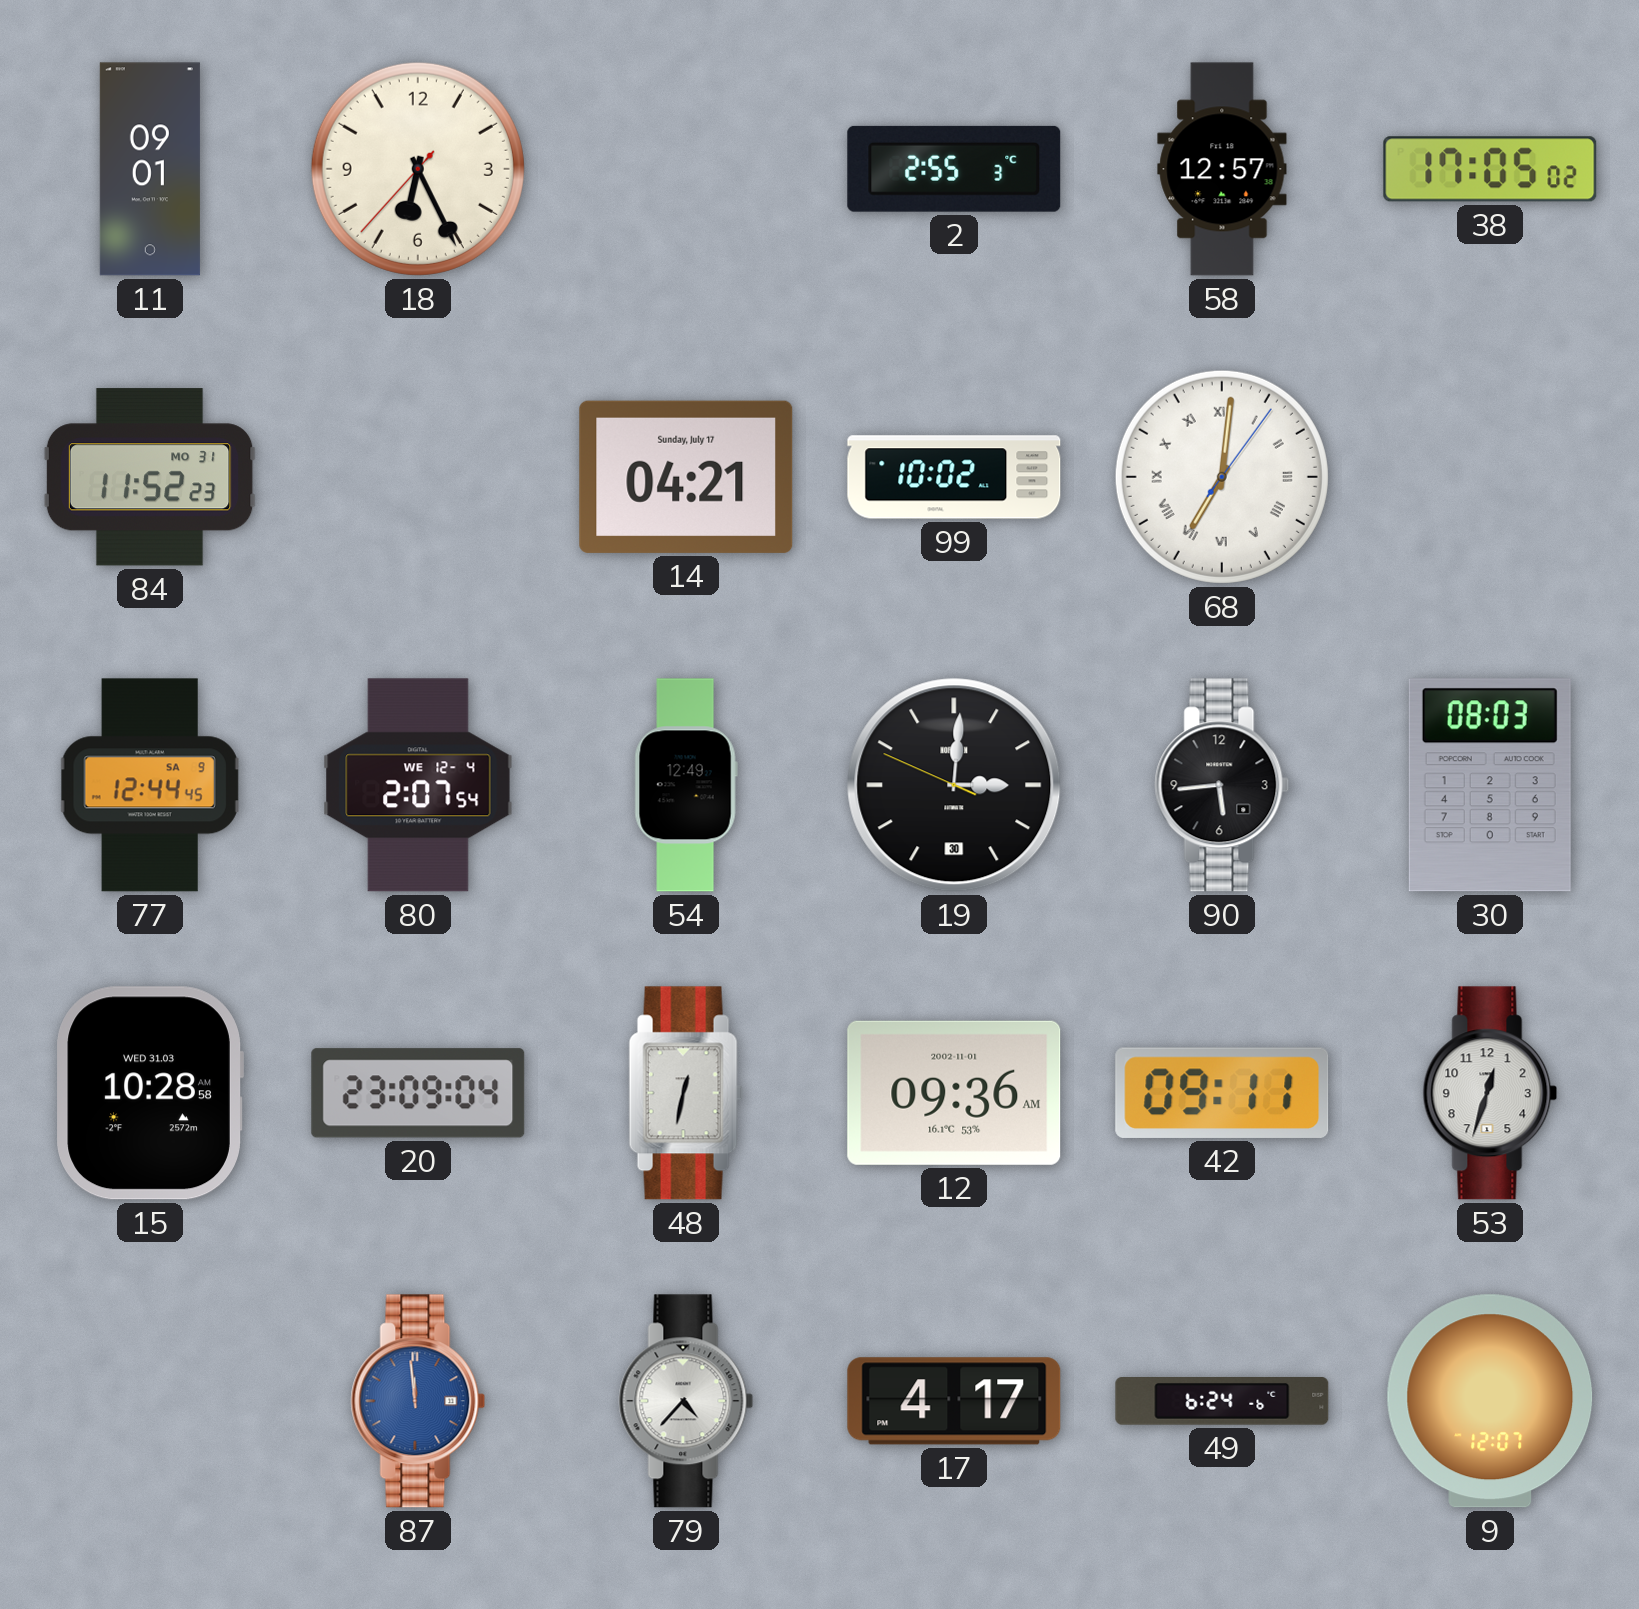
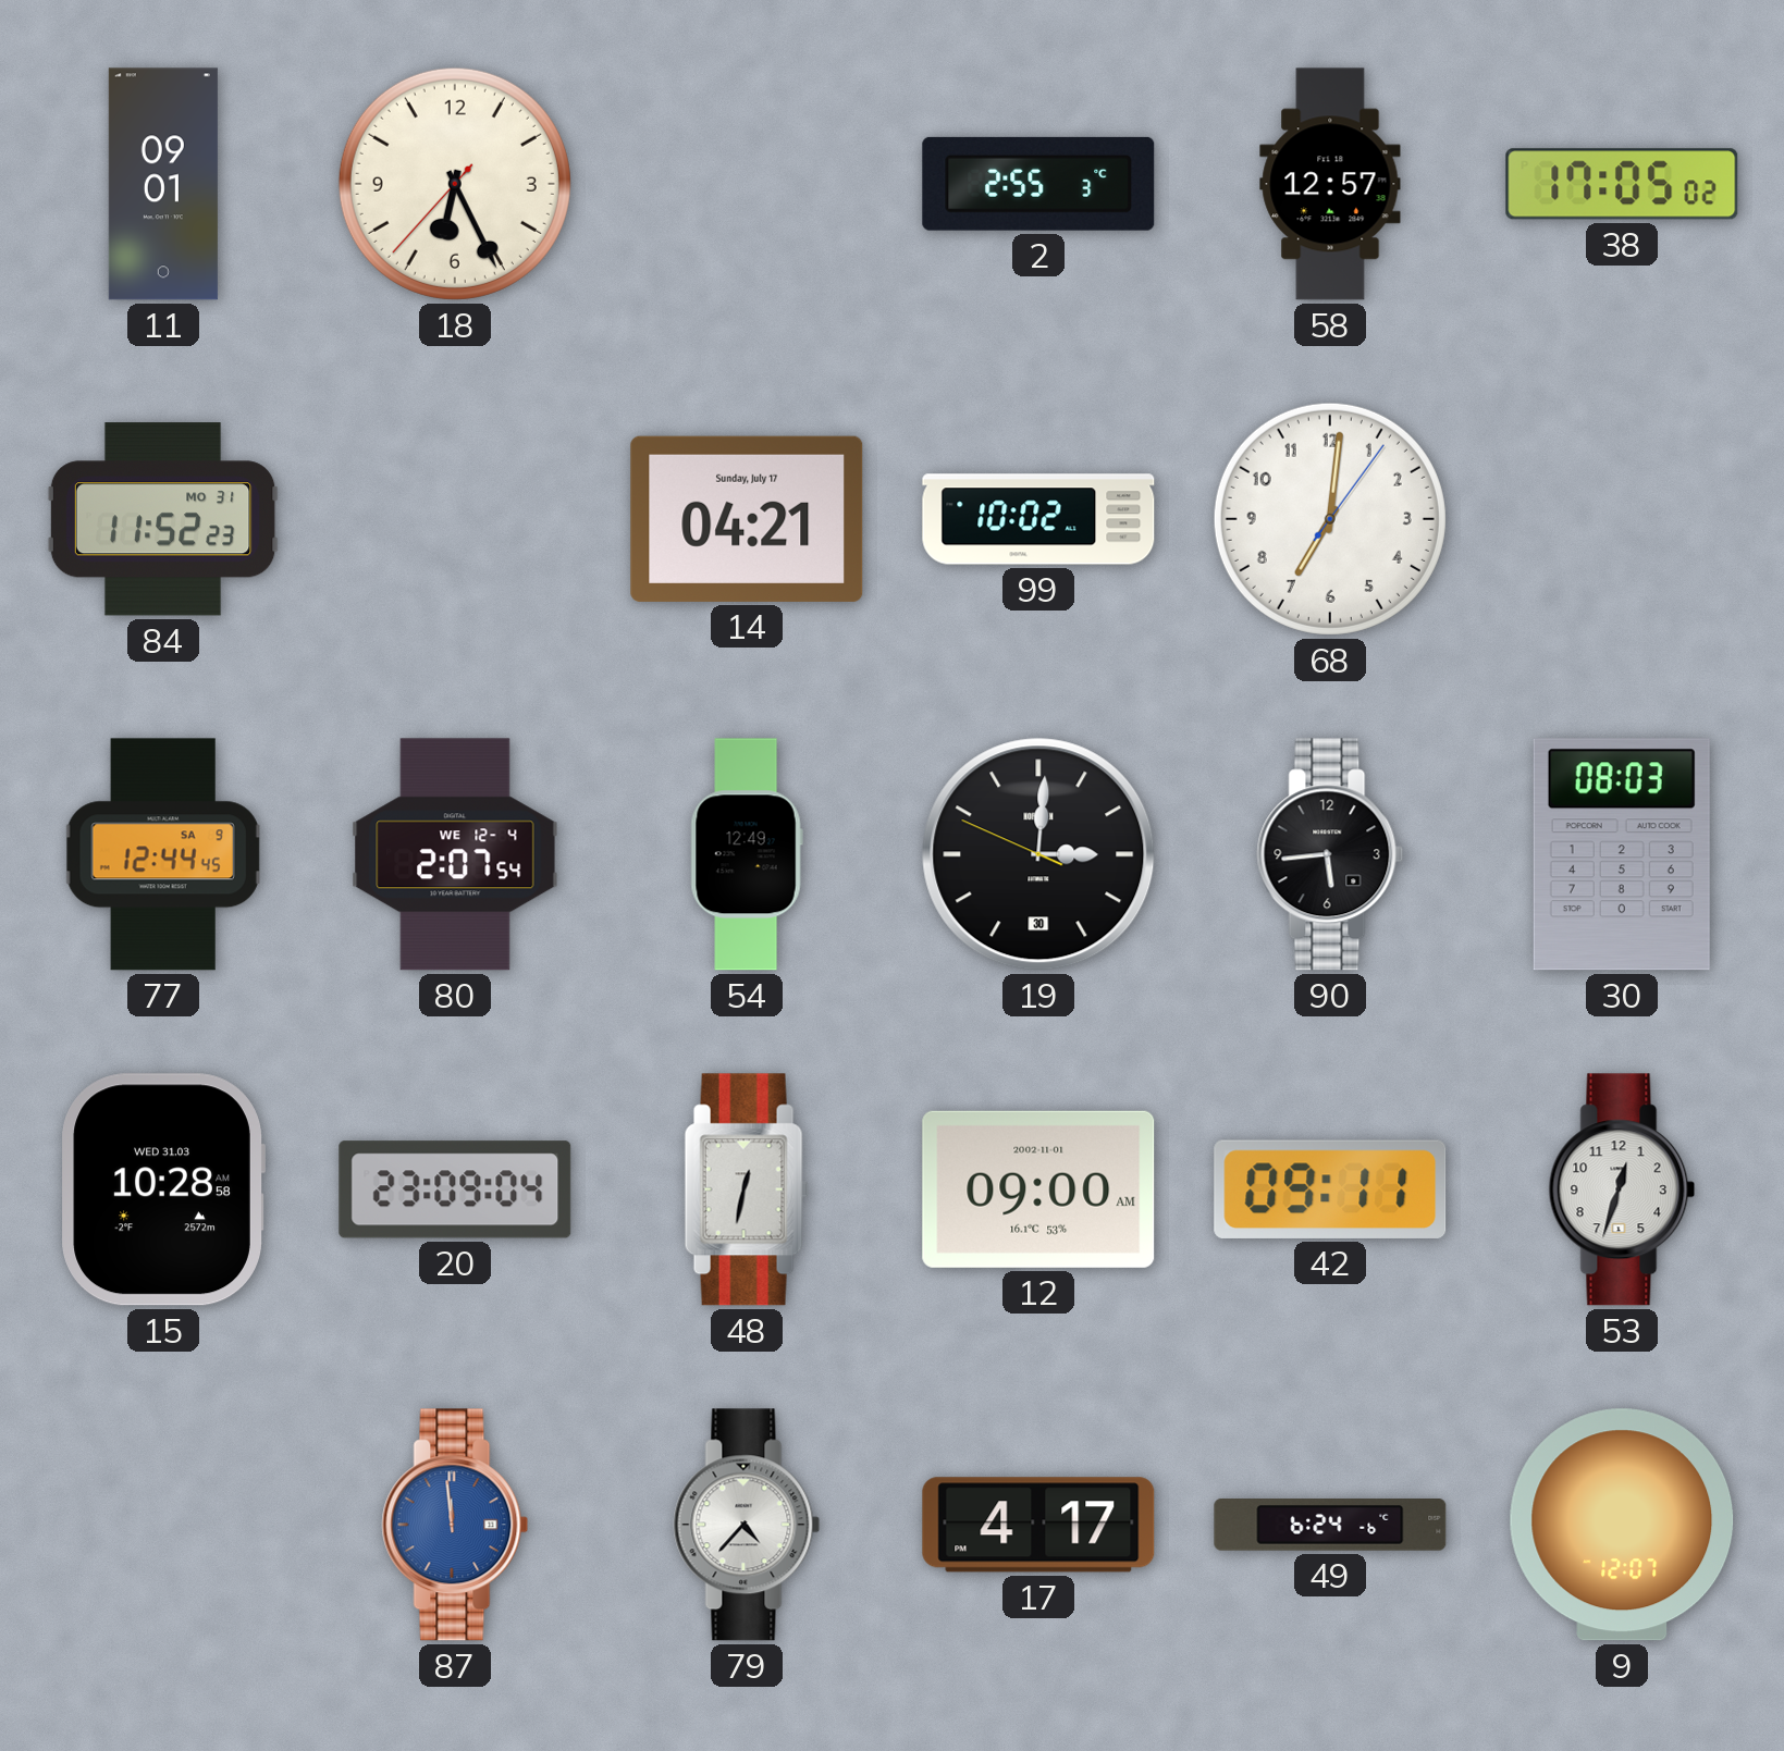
68 numerals: Roman -> Arabic
12: 09:36 -> 09:00
